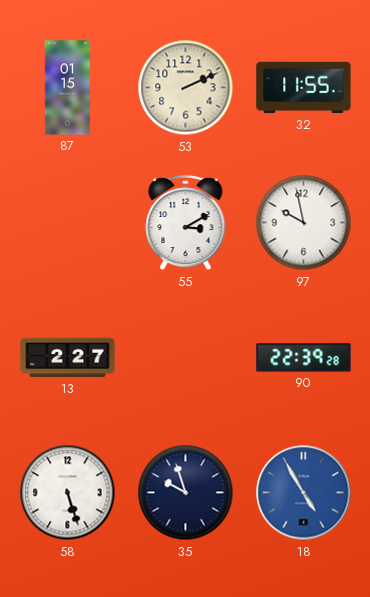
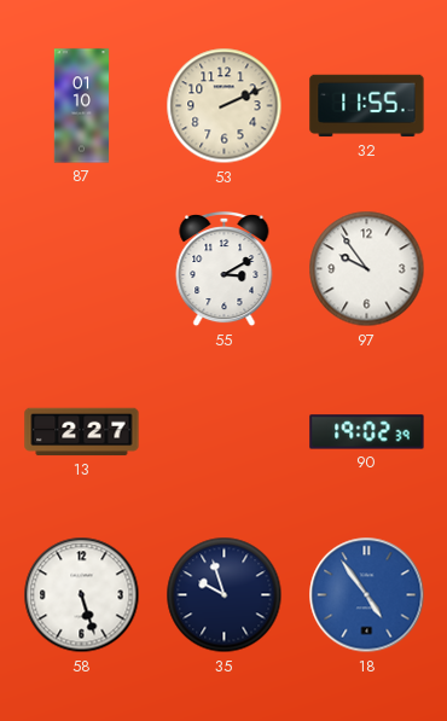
87: 01:15 -> 01:10
97: 9:58 -> 9:54
90: 22:39 -> 19:02
18: 4:55 -> 4:54
